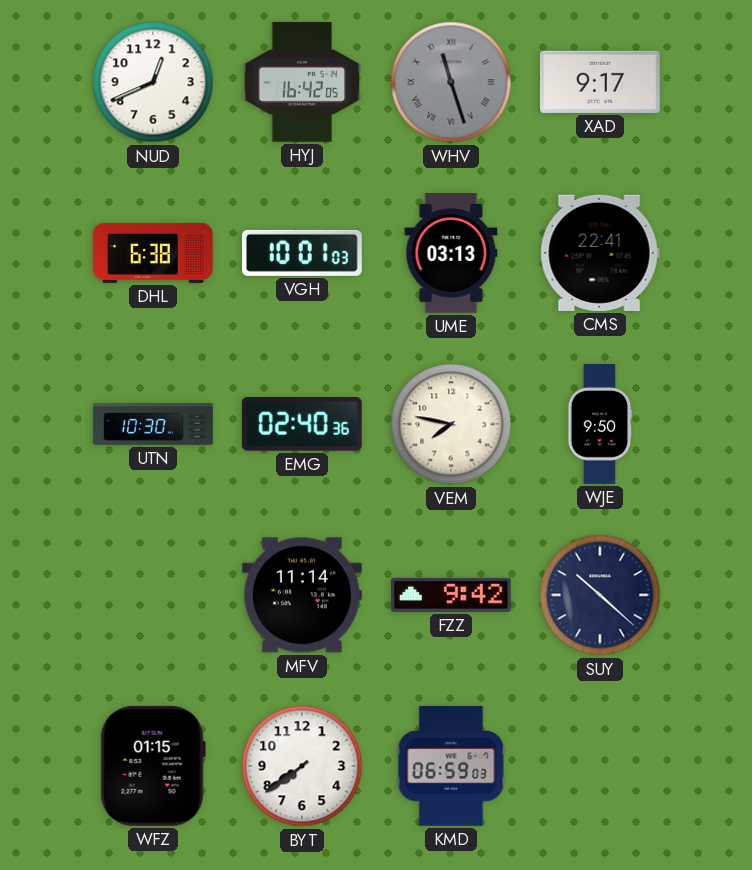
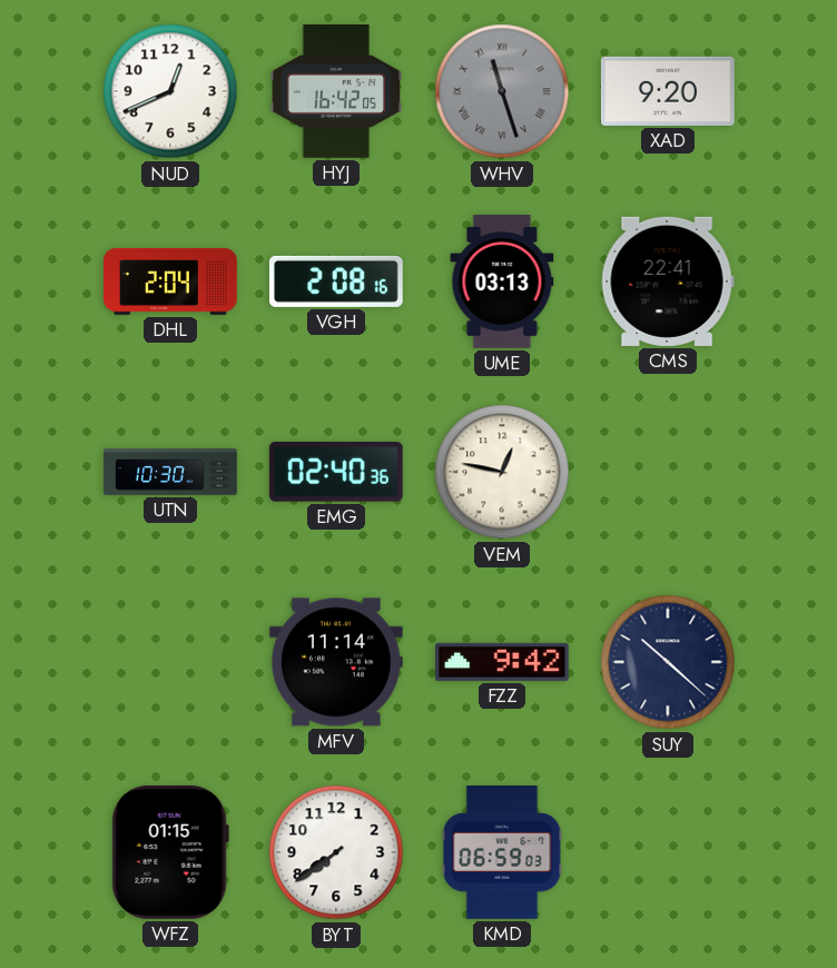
XAD: 9:17 -> 9:20
DHL: 6:38 -> 2:04
VGH: 10:01 -> 2:08
VEM: 7:47 -> 12:47
WJE: 9:50 -> none
